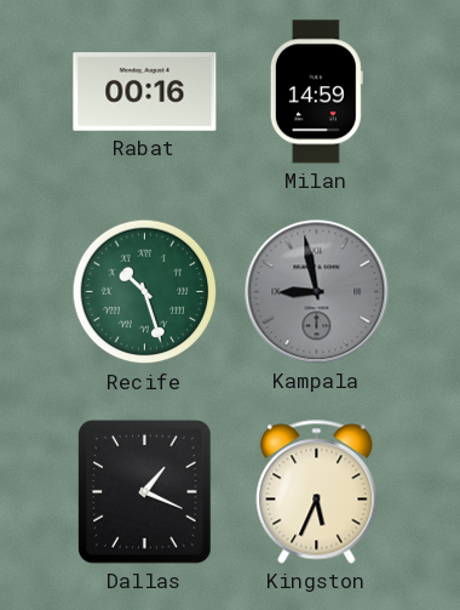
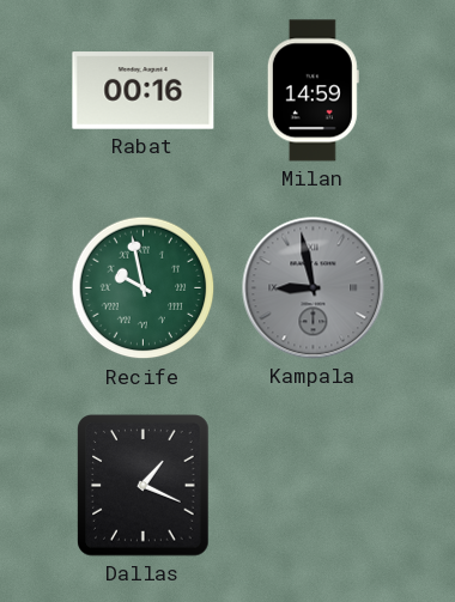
Recife: 10:27 -> 9:58
Kingston: 5:34 -> none
